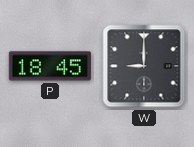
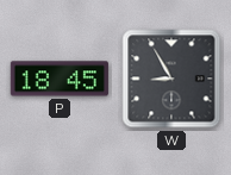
W: 9:00 -> 8:55
